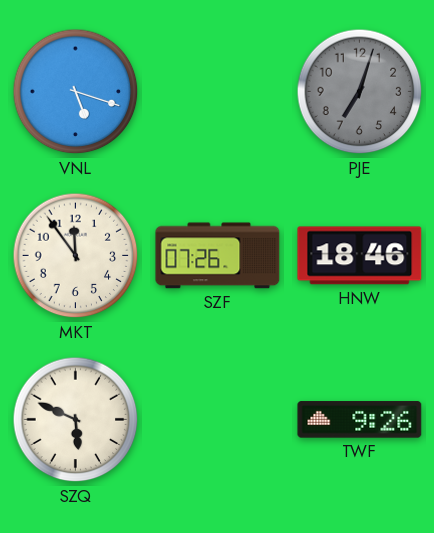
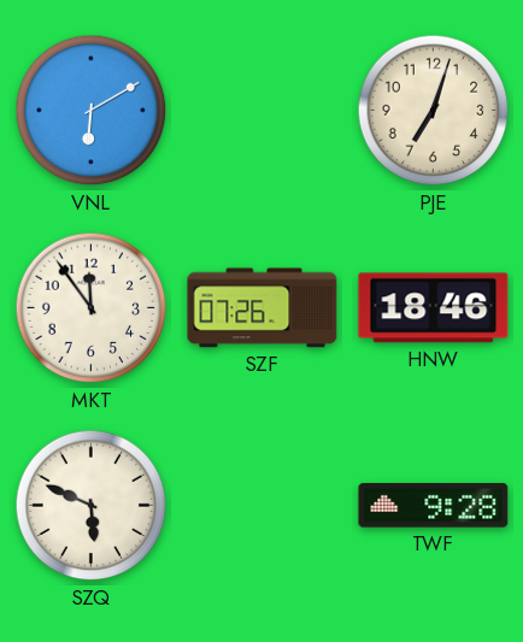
VNL: 5:18 -> 6:10
PJE dial: grey -> cream
TWF: 9:26 -> 9:28
